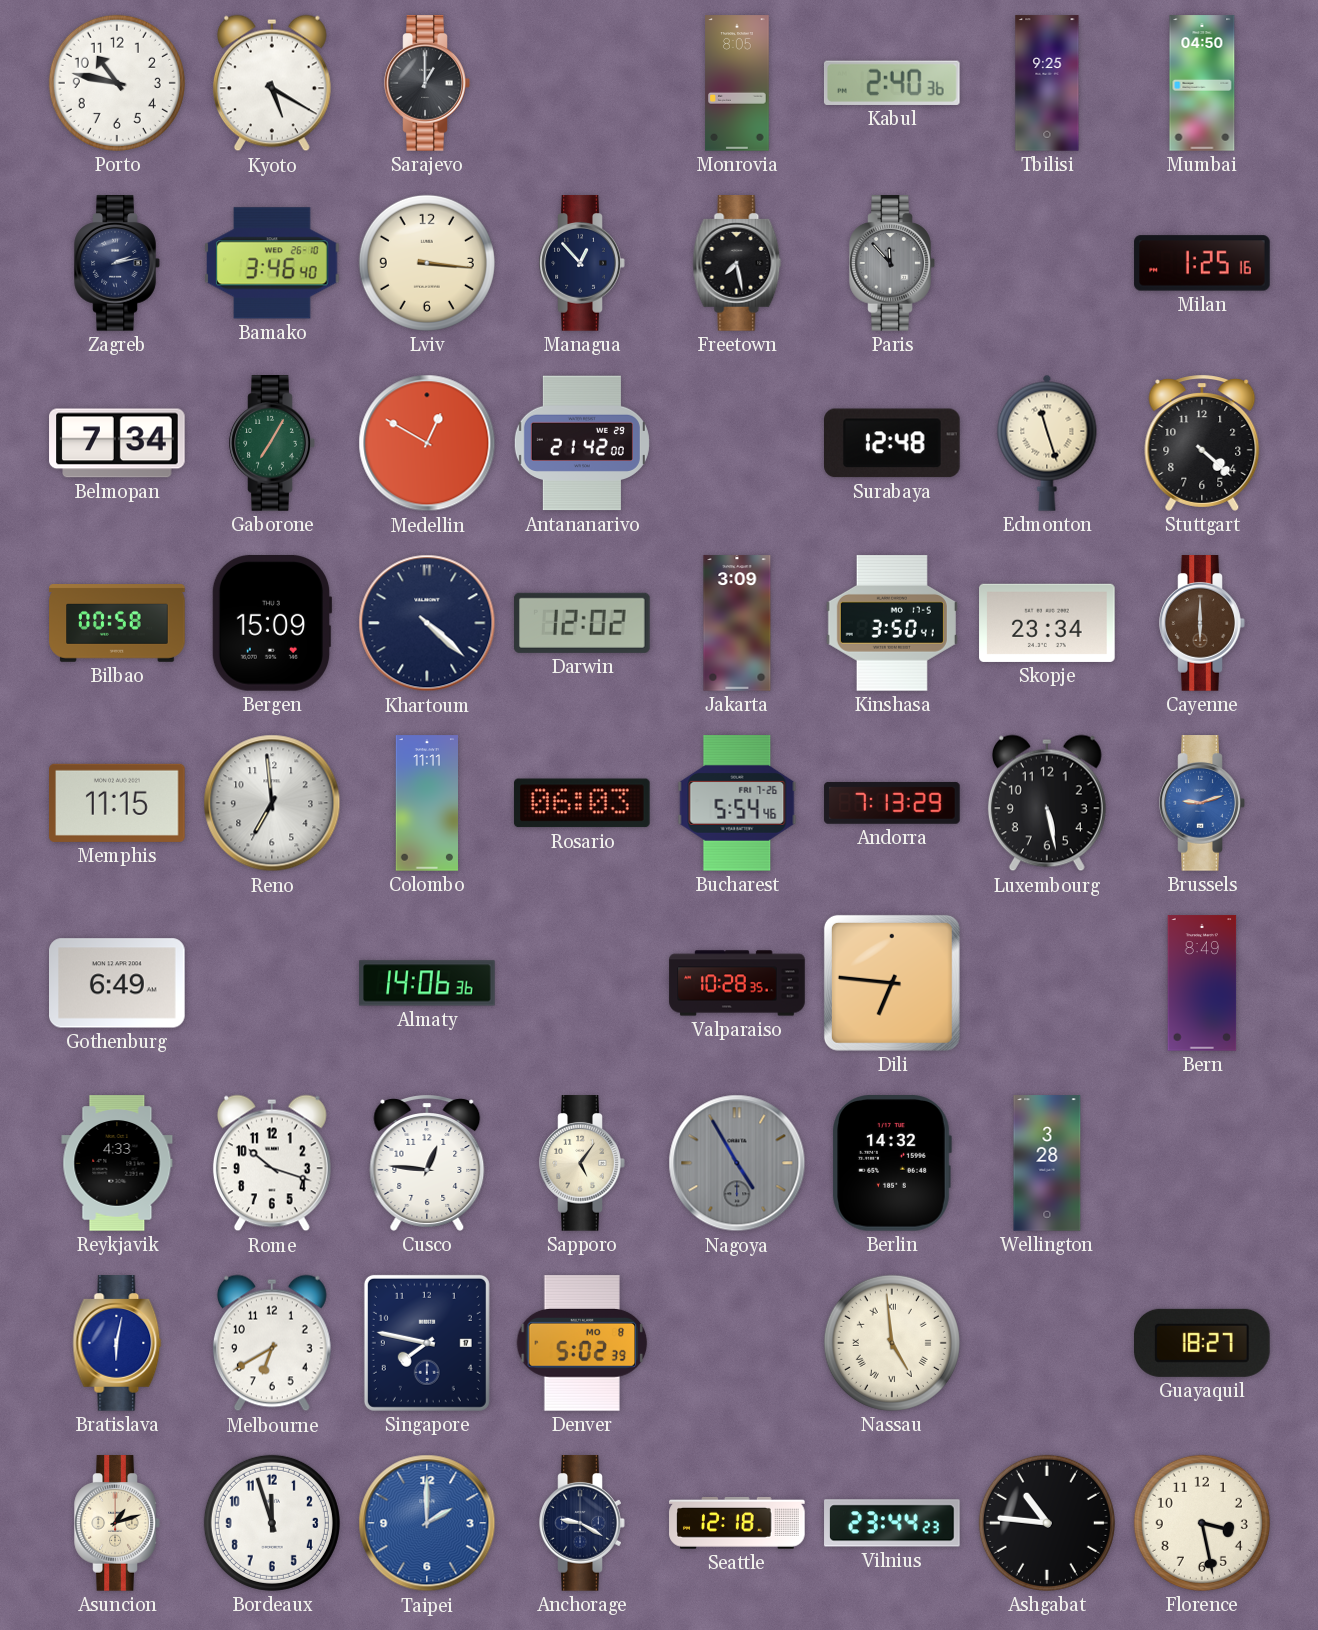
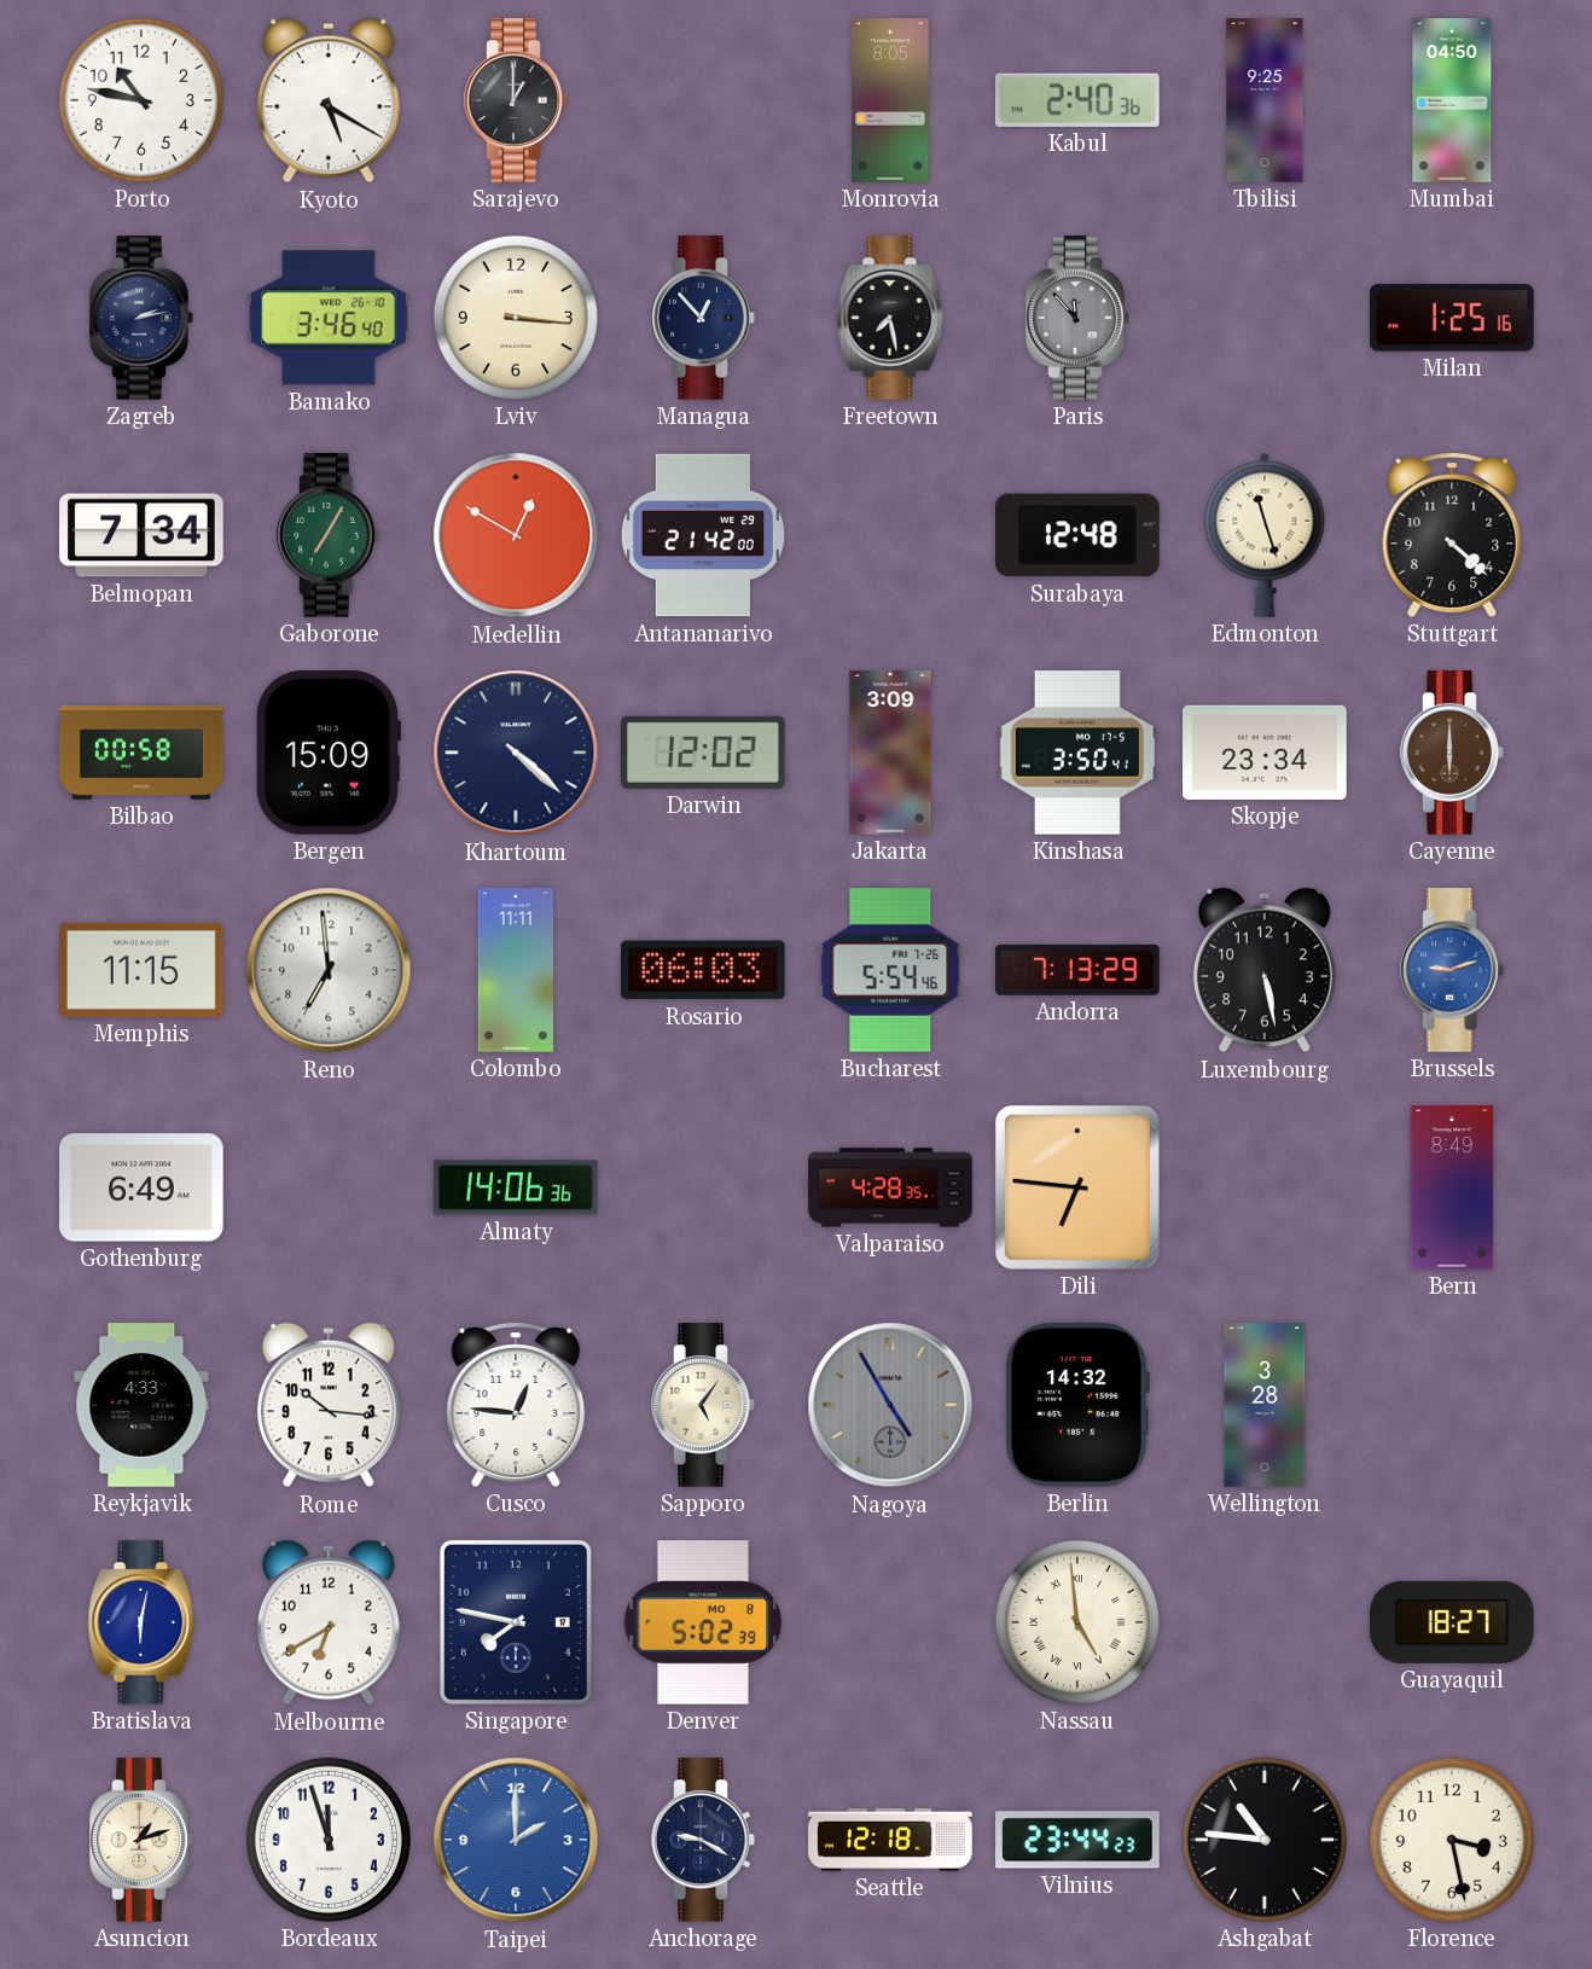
Valparaiso: 10:28 -> 4:28
Rome: 10:18 -> 10:16
